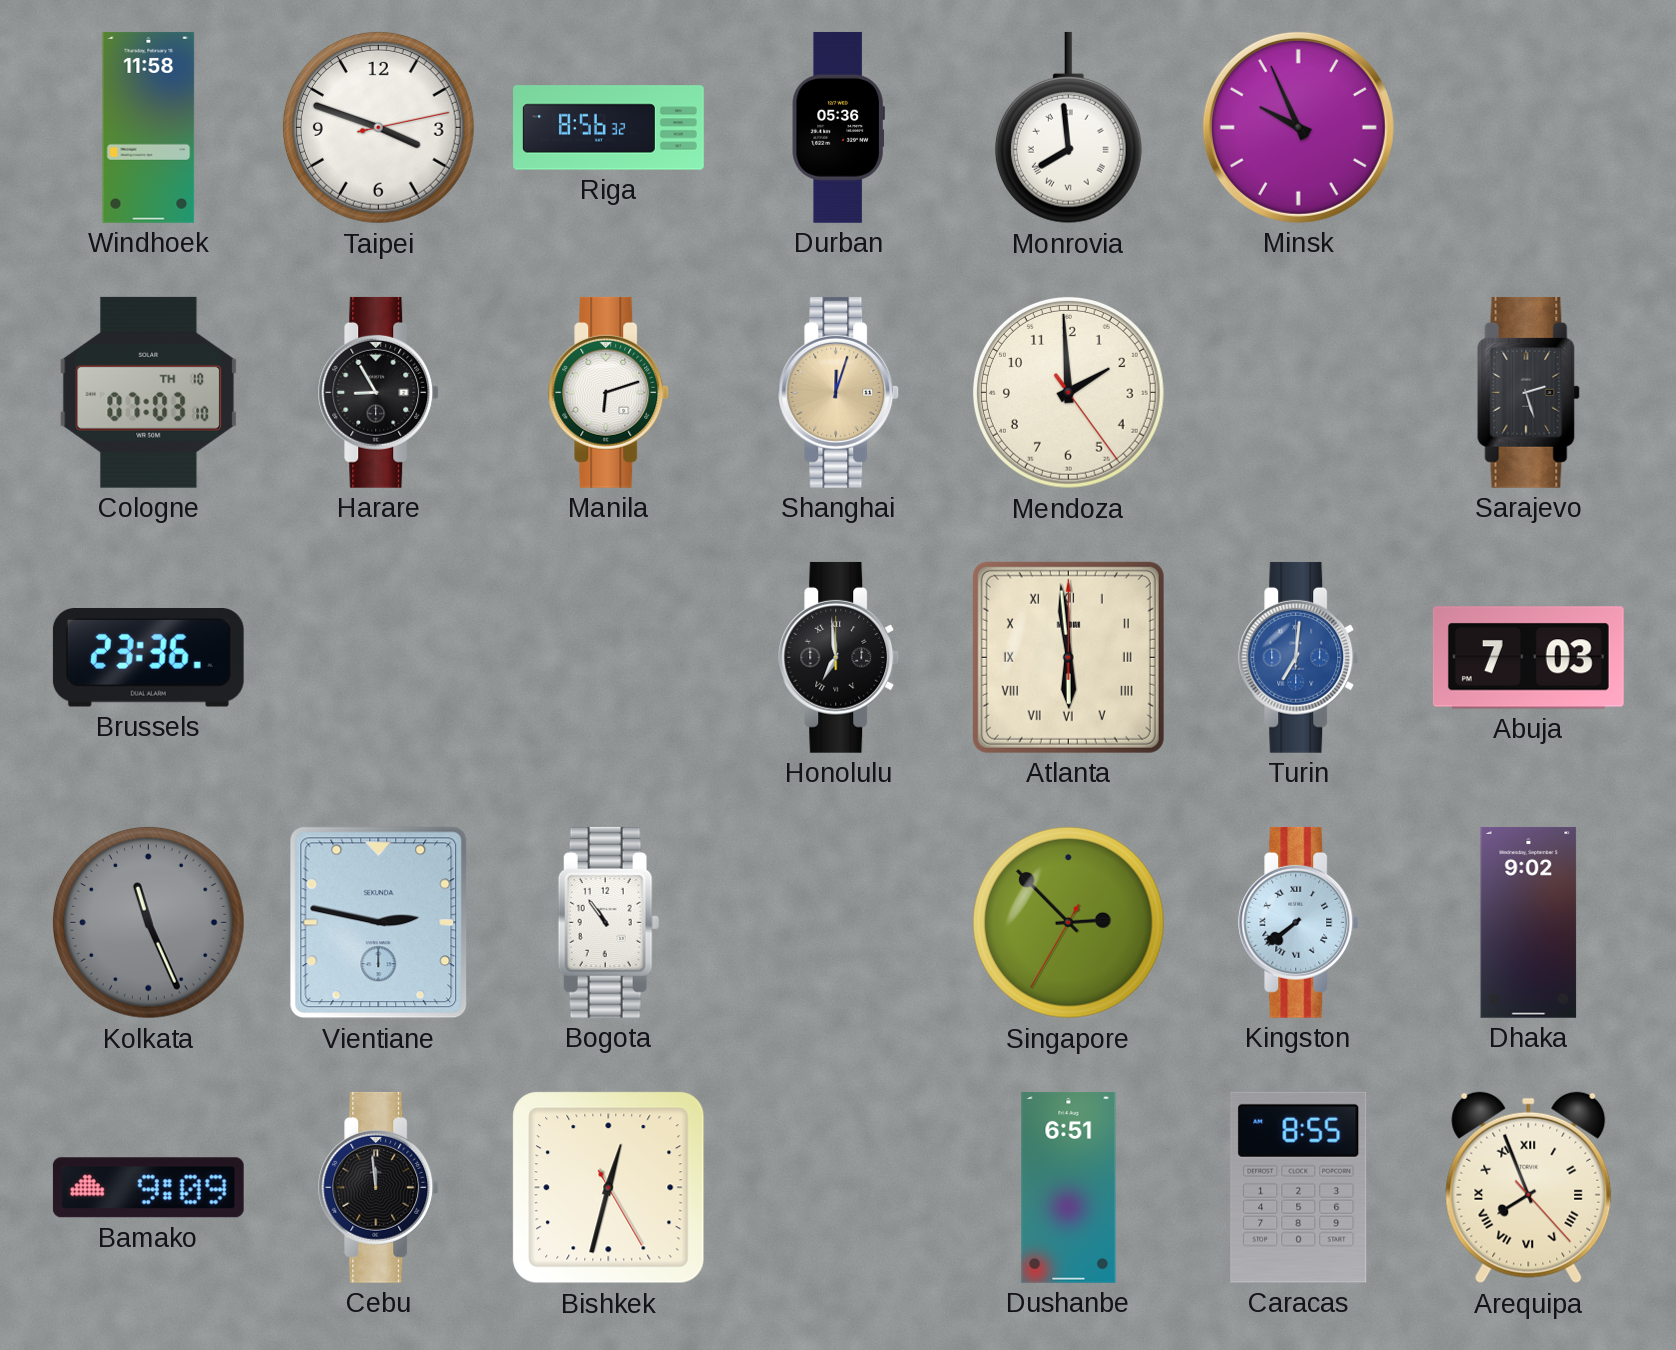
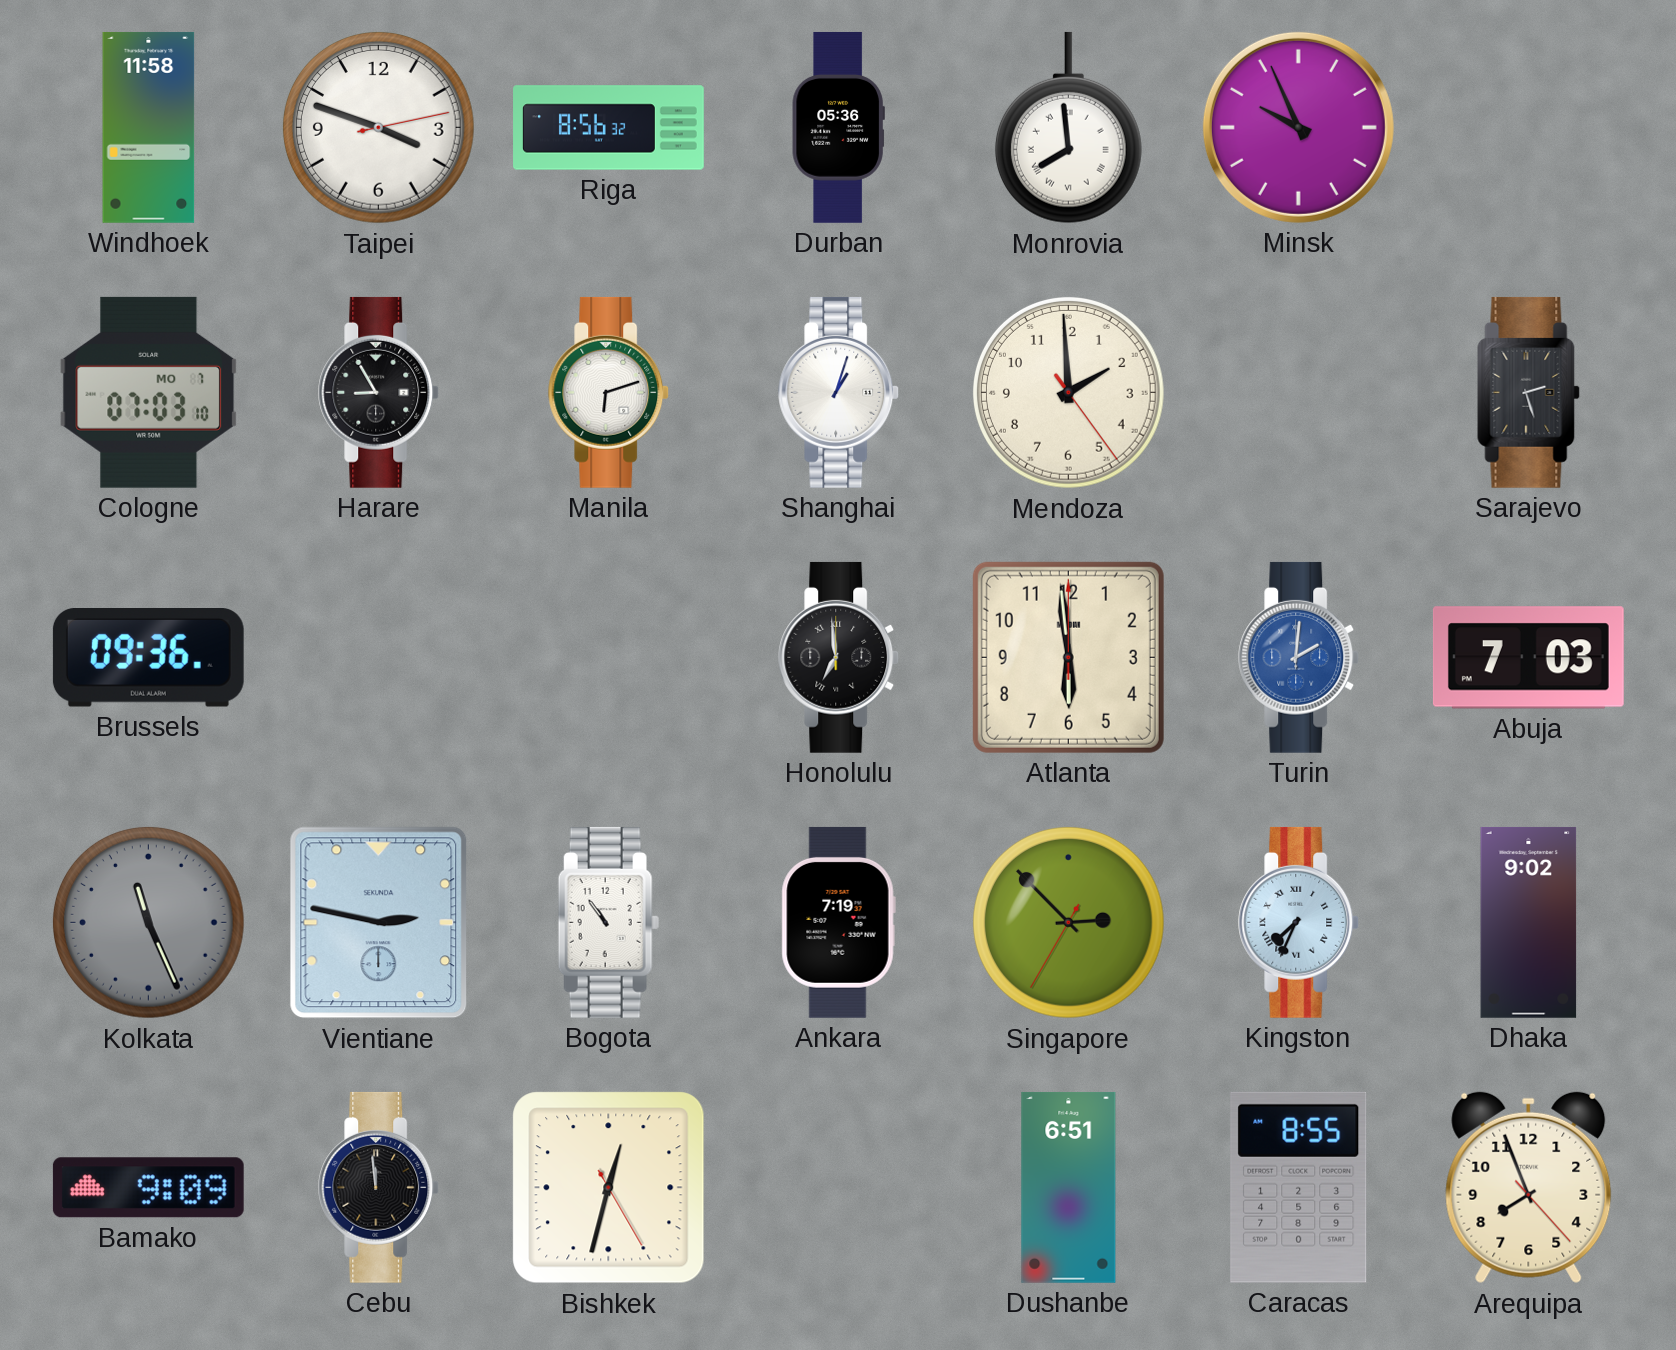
Cologne date: TH 10 -> MO 7
Shanghai: 12:03 -> 1:03
Shanghai dial: champagne -> white
Brussels: 23:36 -> 09:36
Atlanta numerals: Roman -> Arabic
Turin: 7:01 -> 2:01
Ankara: none -> 7:19
Kingston: 7:39 -> 7:34
Arequipa numerals: Roman -> Arabic
